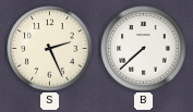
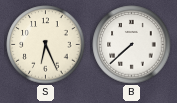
S: 2:26 -> 6:26
